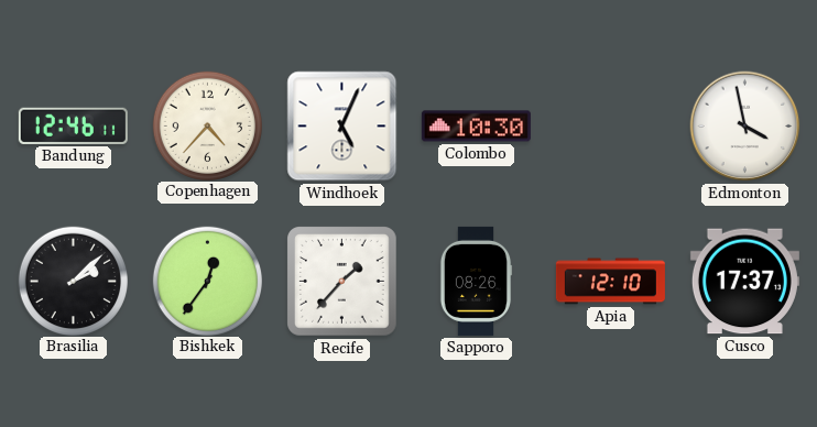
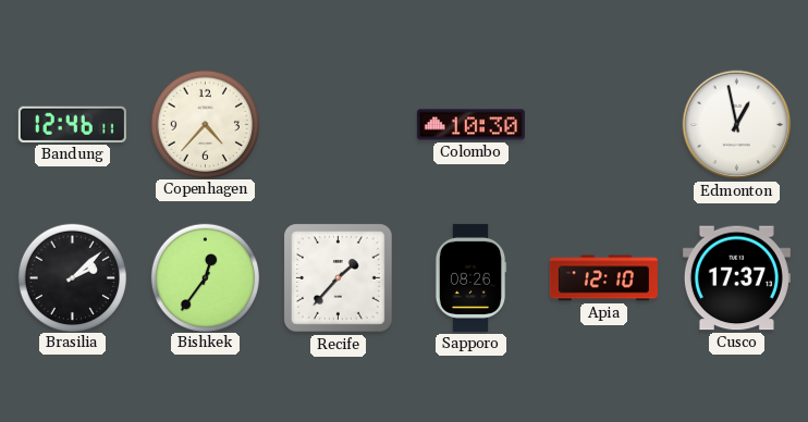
Windhoek: 5:04 -> none
Edmonton: 3:58 -> 12:58
